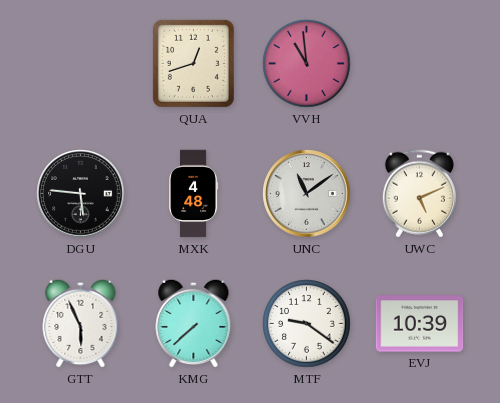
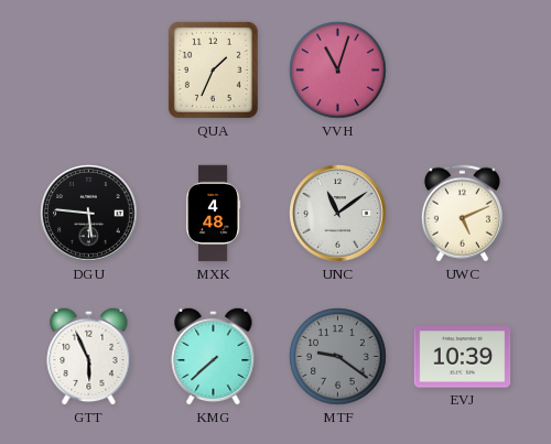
QUA: 12:42 -> 1:34
VVH: 10:59 -> 11:03
MTF dial: white -> grey
